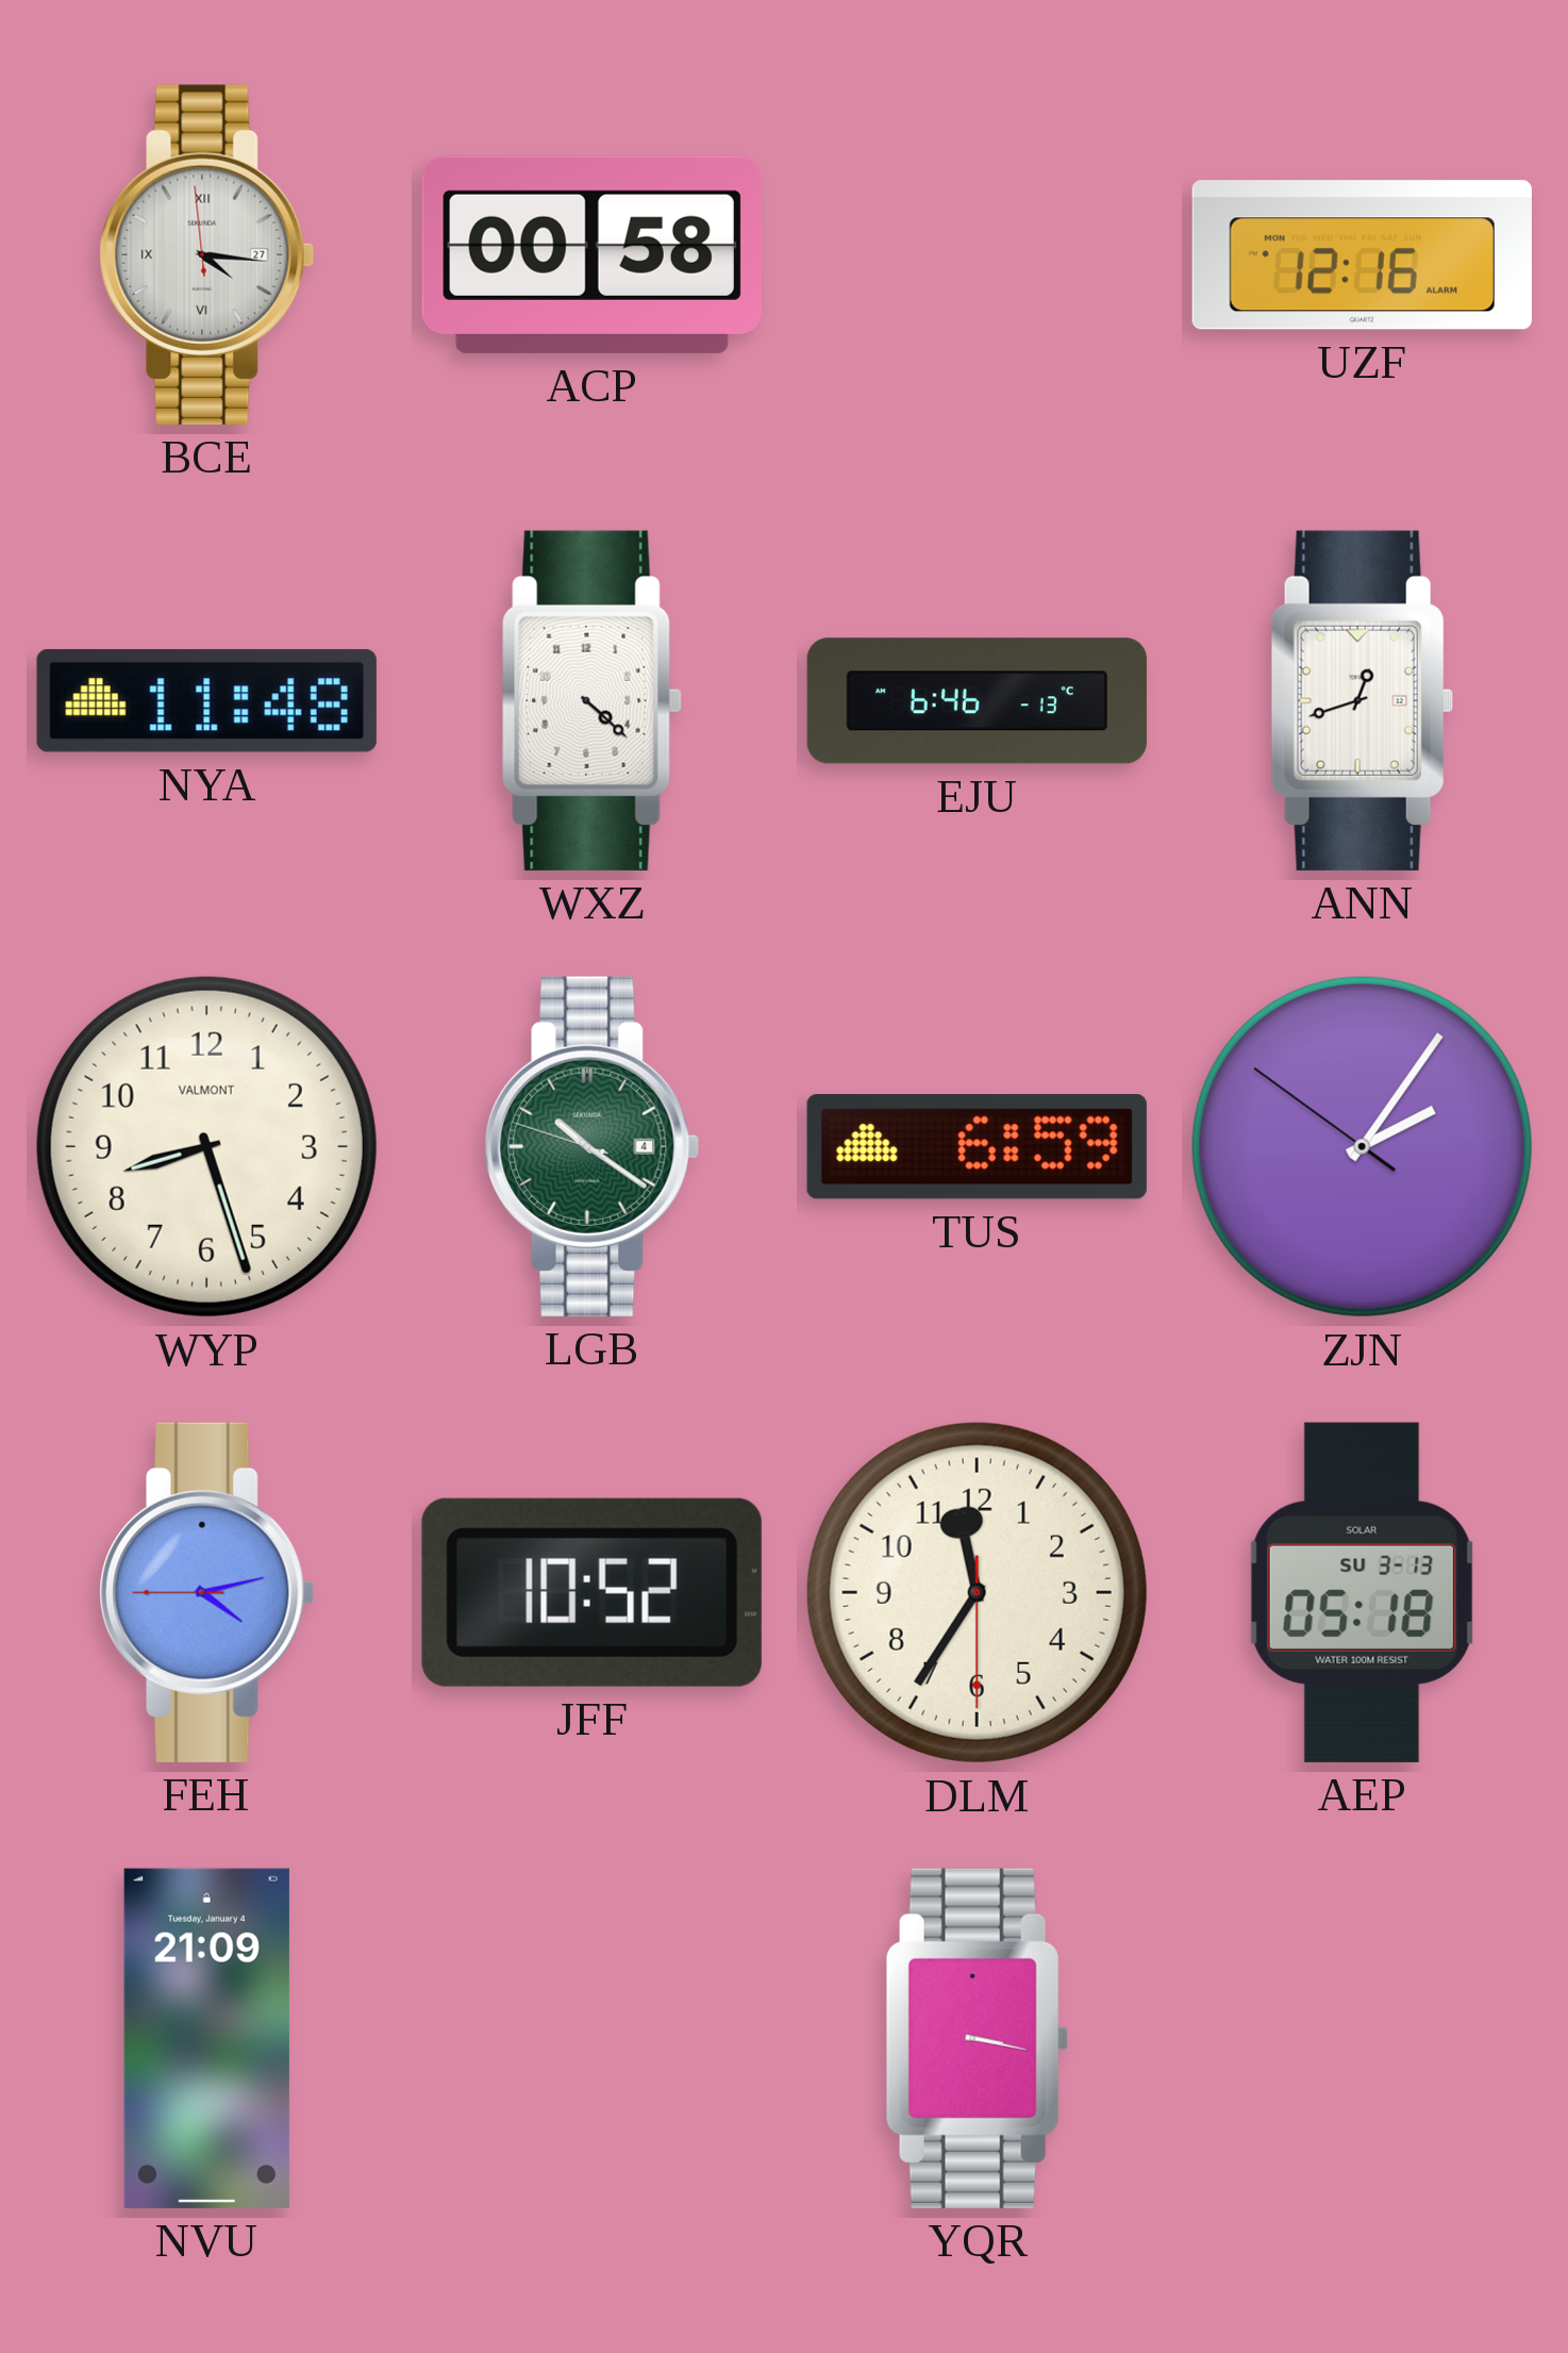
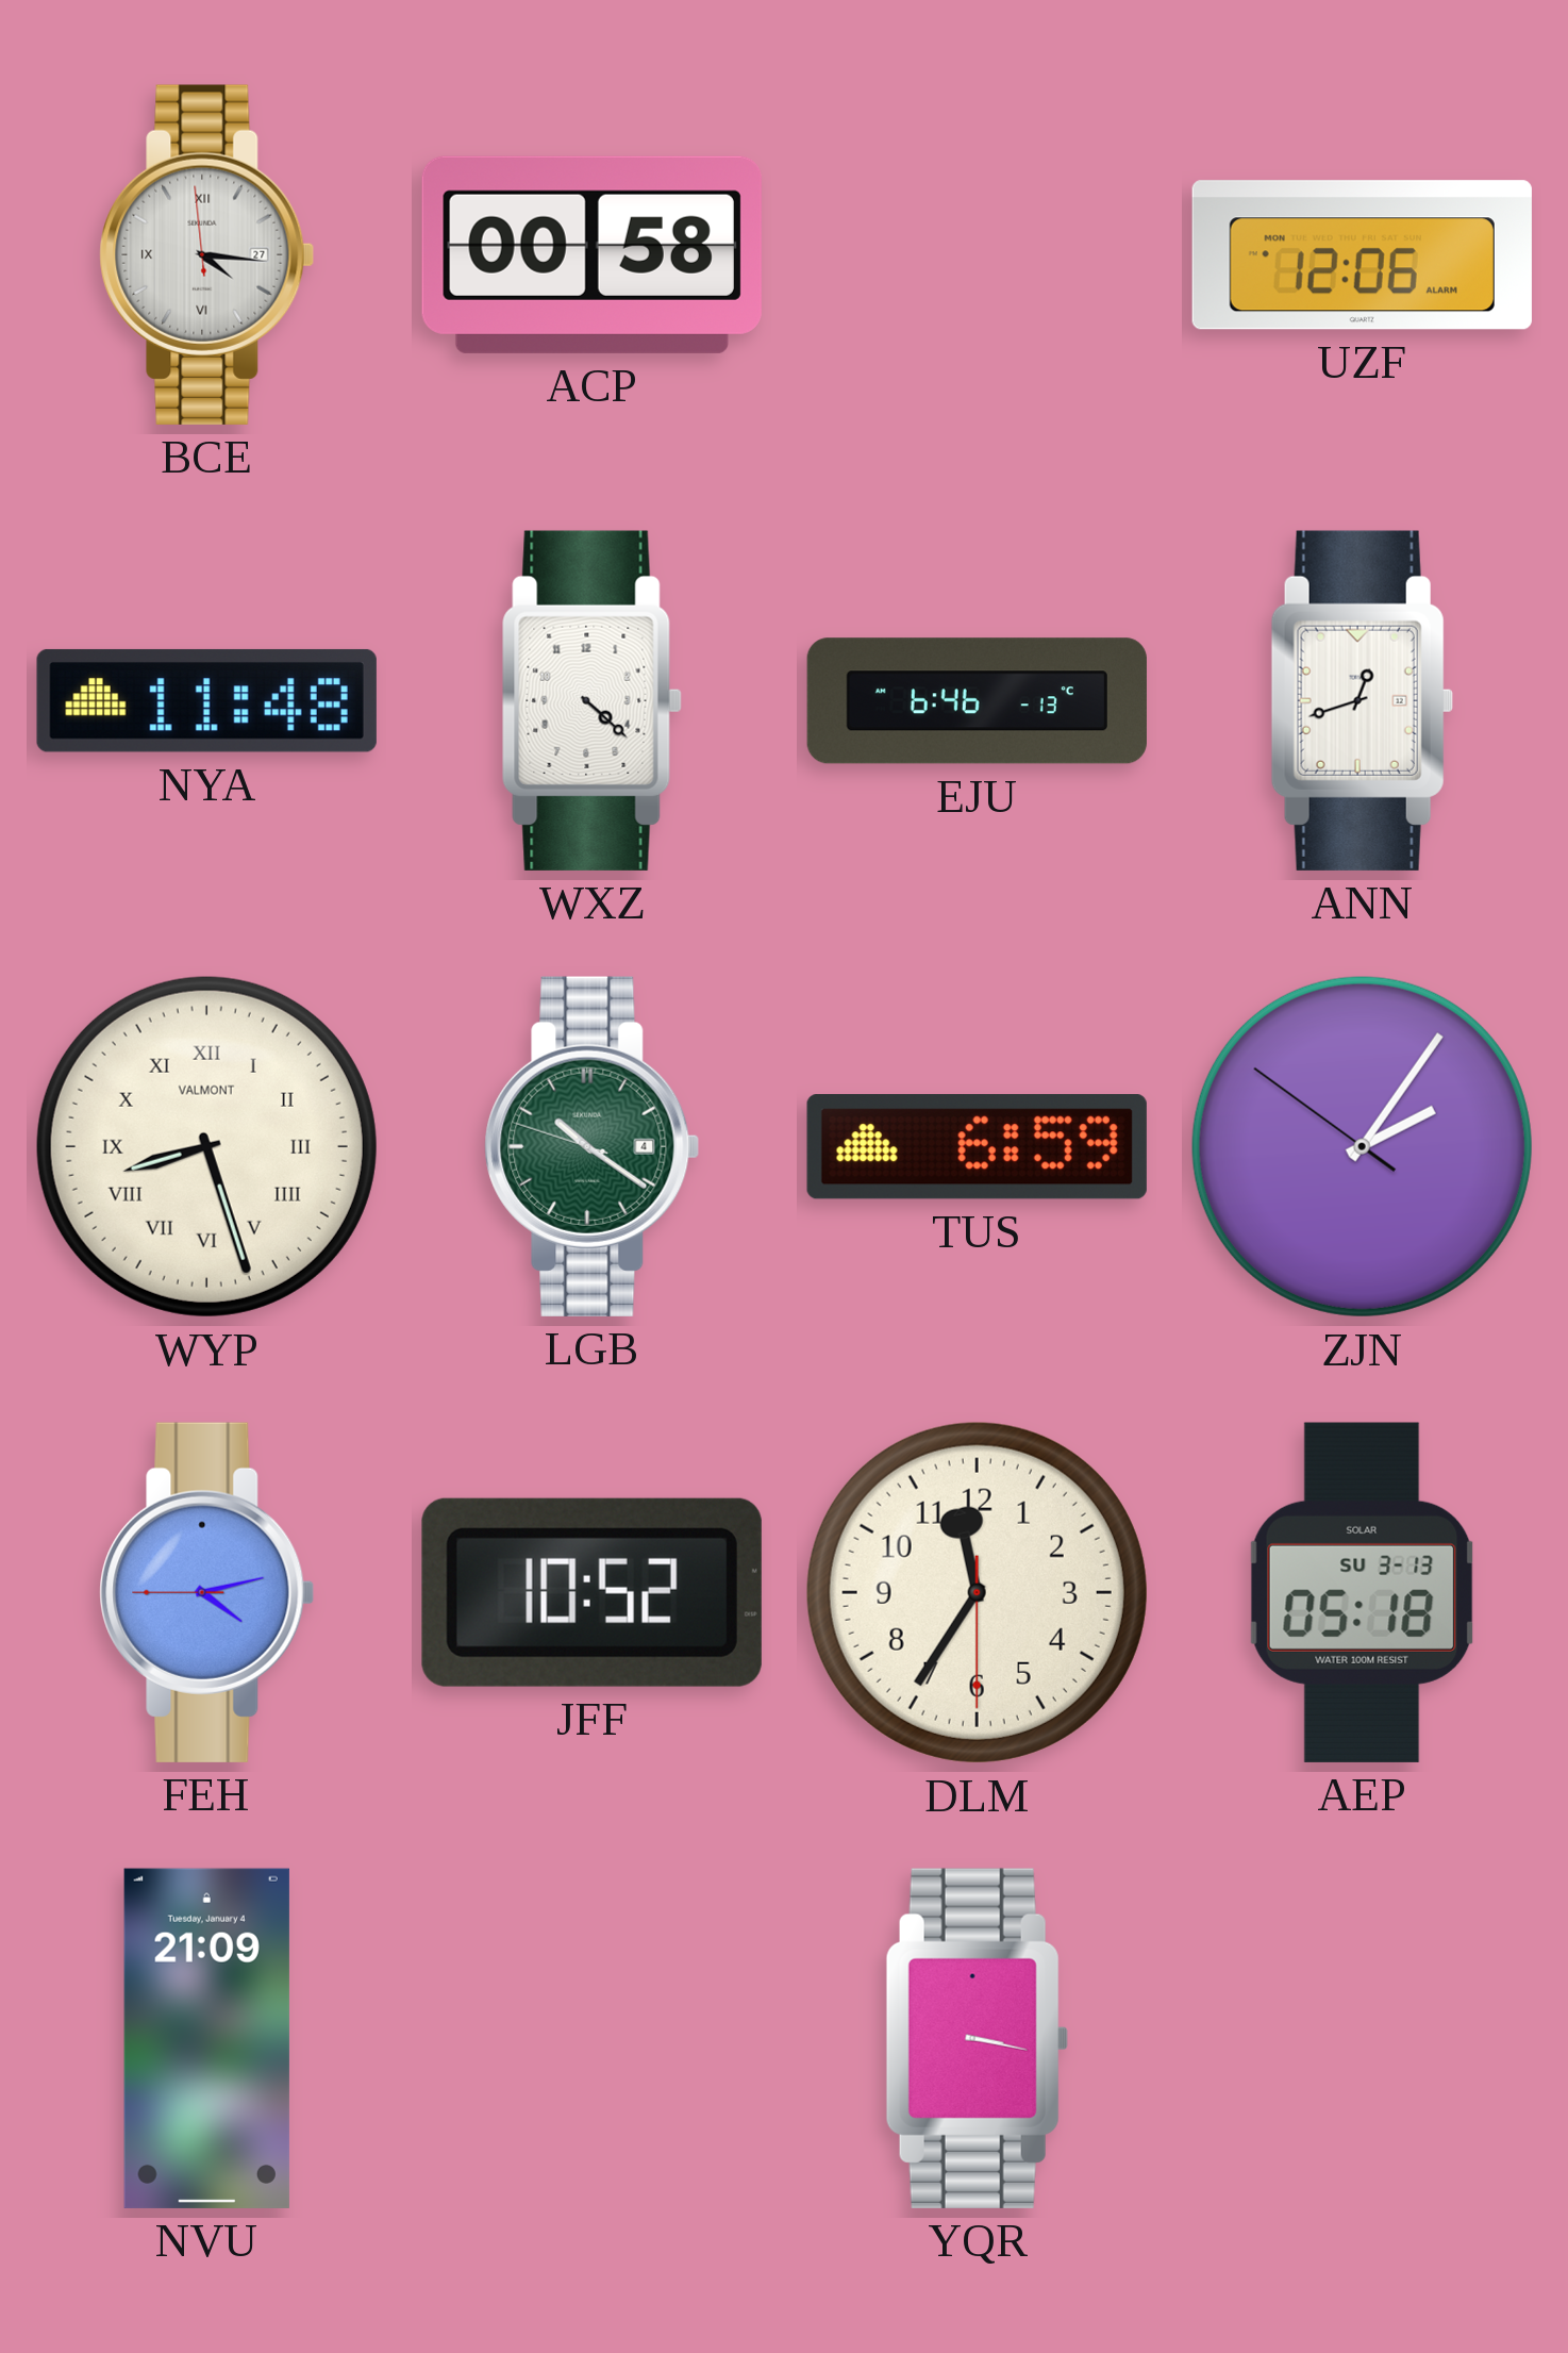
UZF: 12:16 -> 12:06
WYP numerals: Arabic -> Roman
